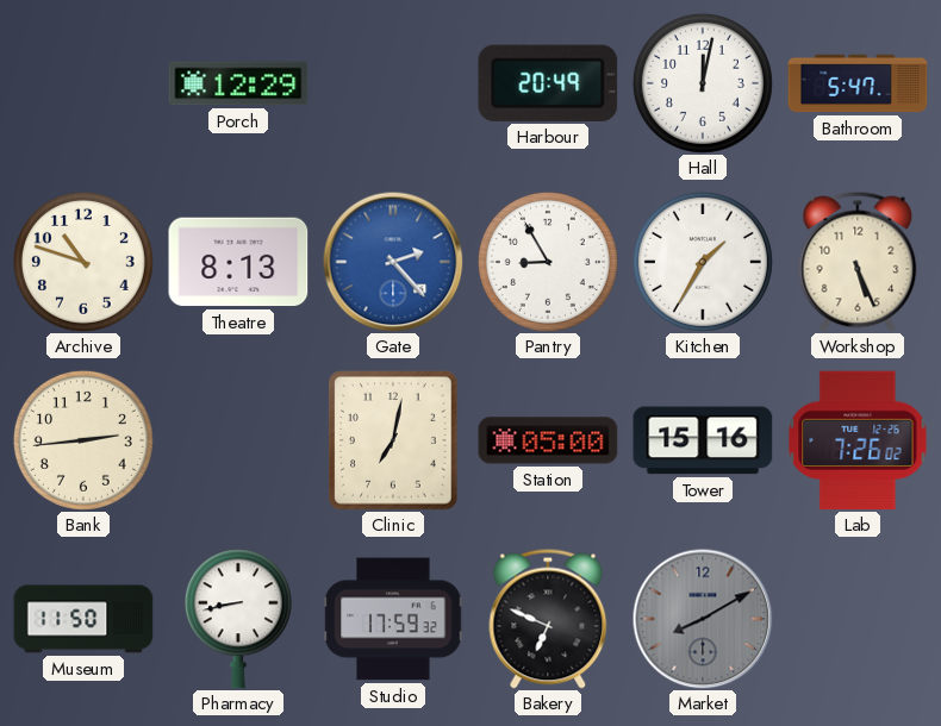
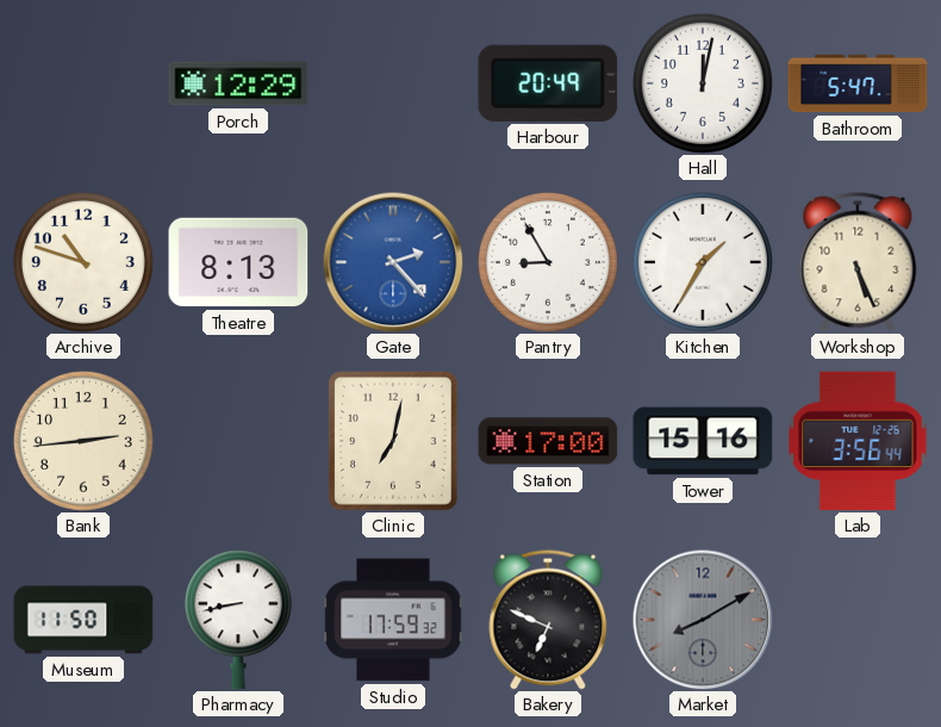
Station: 05:00 -> 17:00
Lab: 7:26 -> 3:56
